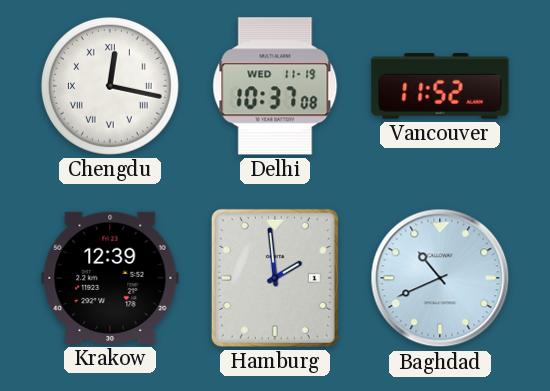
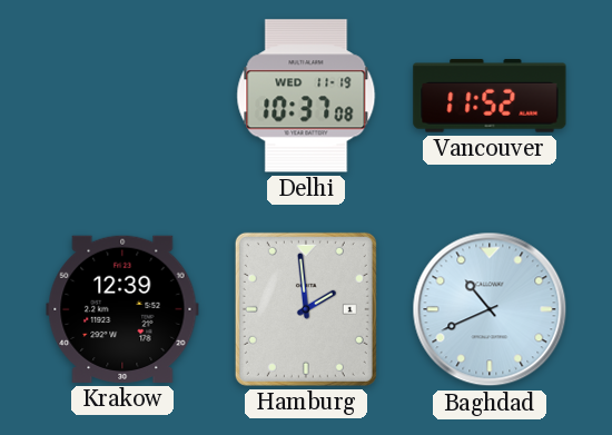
Chengdu: 12:17 -> none
